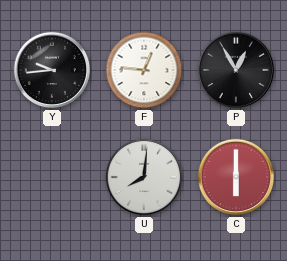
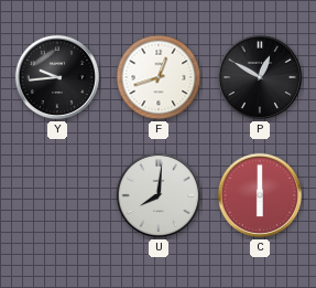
F: 12:46 -> 12:42
P: 12:55 -> 12:50
